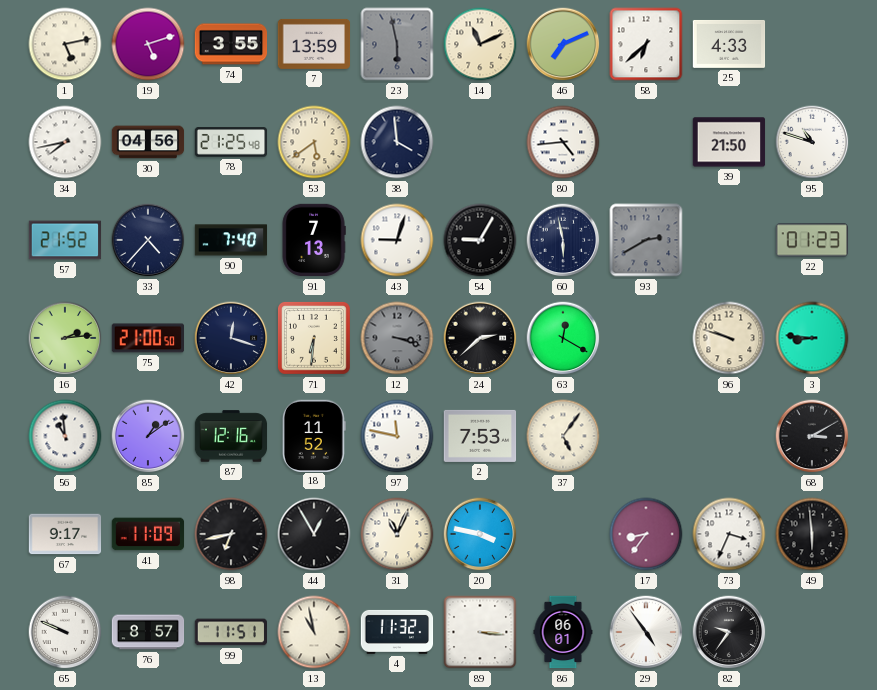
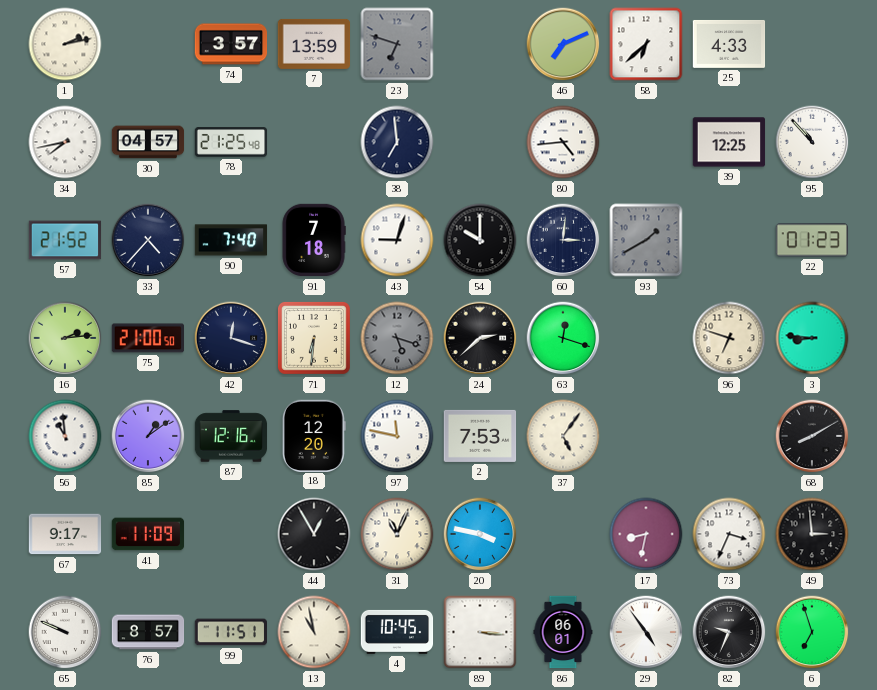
1: 5:13 -> 2:13
19: 5:12 -> none
74: 3:55 -> 3:57
23: 5:58 -> 6:48
14: 11:11 -> none
30: 04:56 -> 04:57
53: 5:39 -> none
38: 3:59 -> 6:59
39: 21:50 -> 12:25
95: 10:48 -> 10:53
91: 7:13 -> 7:18
54: 9:05 -> 10:00
60: 5:58 -> 3:01
93: 2:40 -> 1:40
12: 3:18 -> 5:18
63: 12:20 -> 12:18
96: 9:48 -> 6:48
18: 11:52 -> 12:20
68: 3:10 -> 8:10
98: 6:43 -> none
17: 8:36 -> 8:32
49: 5:59 -> 2:59
4: 11:32 -> 10:45
82: 9:36 -> 9:34
6: none -> 6:57
